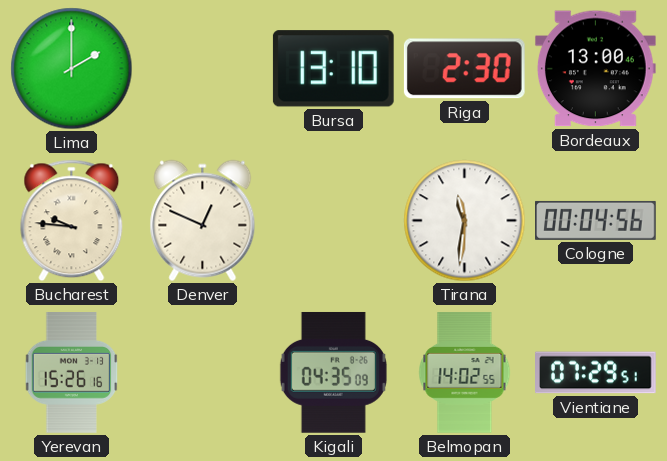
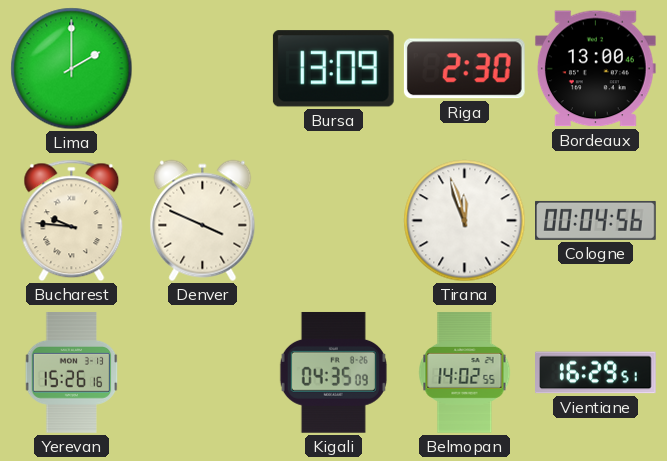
Bursa: 13:10 -> 13:09
Denver: 12:49 -> 3:49
Tirana: 11:31 -> 11:57
Vientiane: 07:29 -> 16:29
